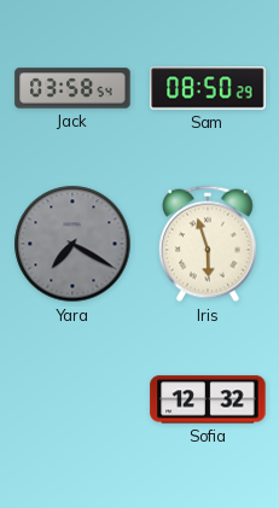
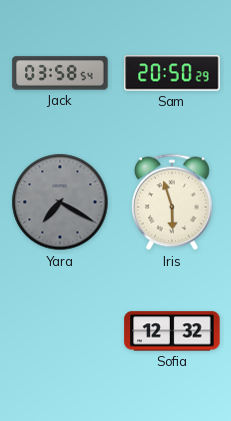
Sam: 08:50 -> 20:50
